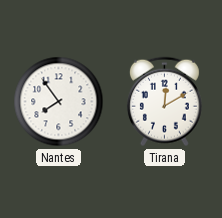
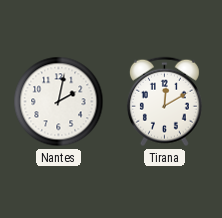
Nantes: 7:54 -> 2:02
